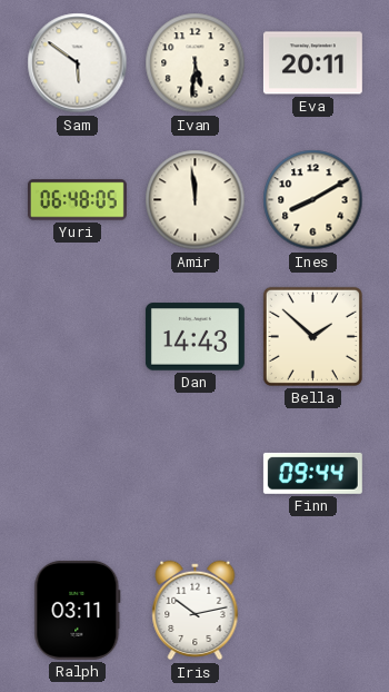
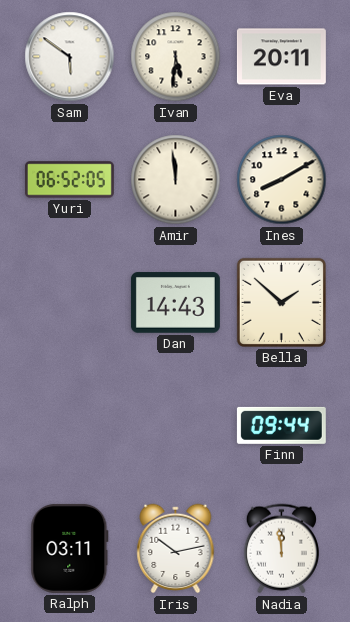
Yuri: 06:48 -> 06:52
Nadia: none -> 11:59
